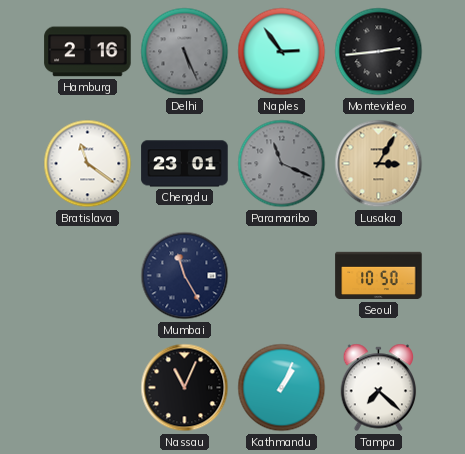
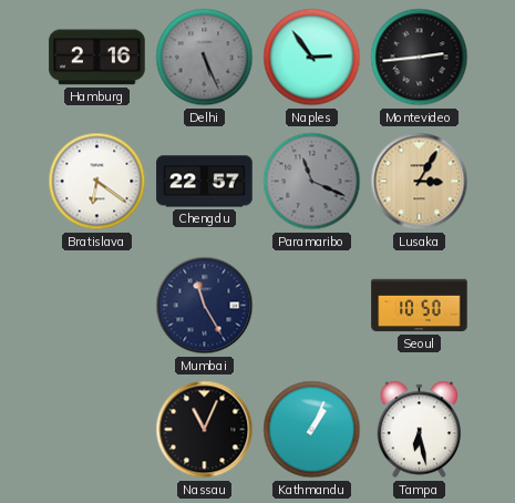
Bratislava: 11:21 -> 6:21
Chengdu: 23:01 -> 22:57
Tampa: 7:22 -> 6:28
